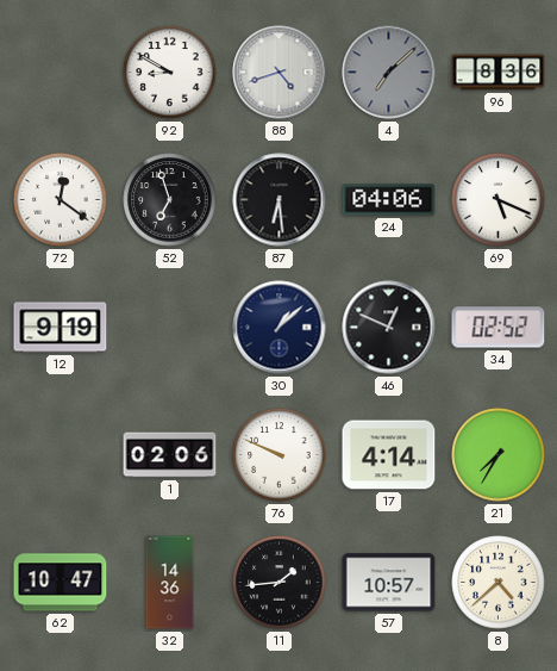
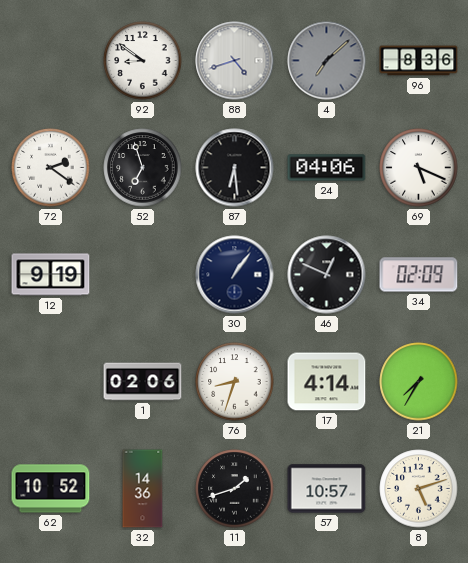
92: 8:50 -> 8:51
72: 12:21 -> 2:21
30: 1:08 -> 1:06
34: 02:52 -> 02:09
76: 9:49 -> 8:33
62: 10:47 -> 10:52
11: 1:44 -> 1:42
8: 4:38 -> 5:12
